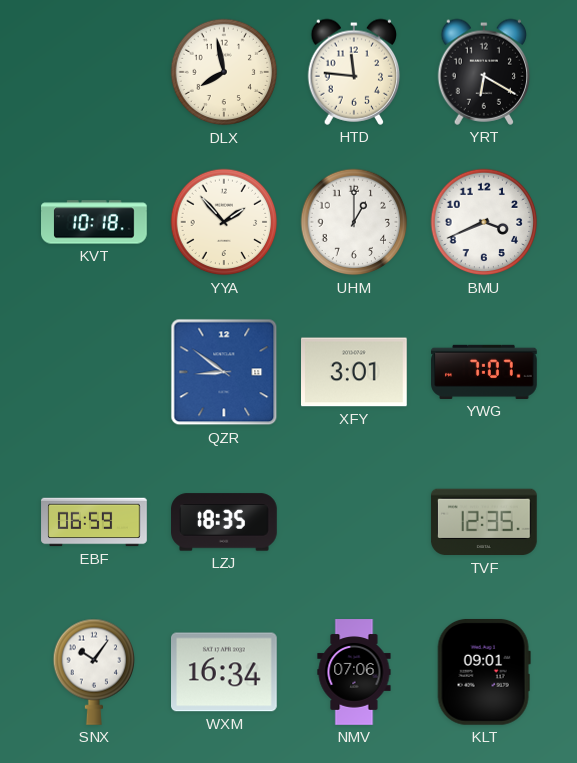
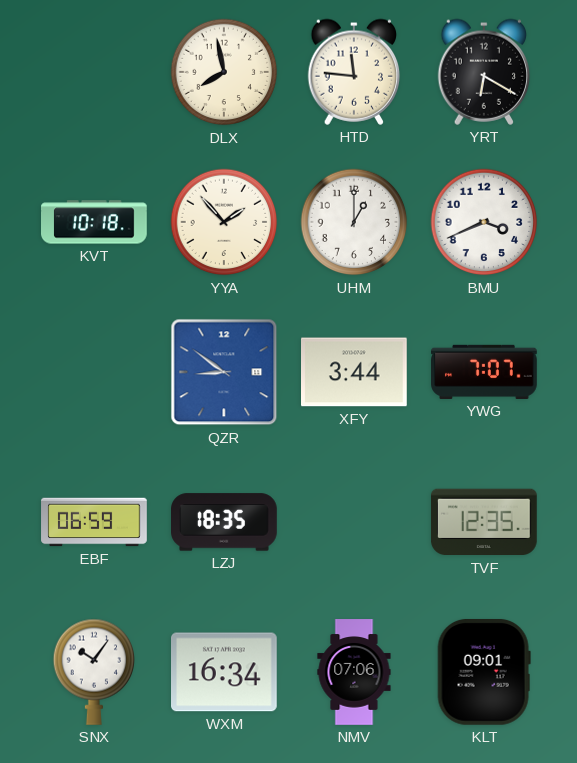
XFY: 3:01 -> 3:44
